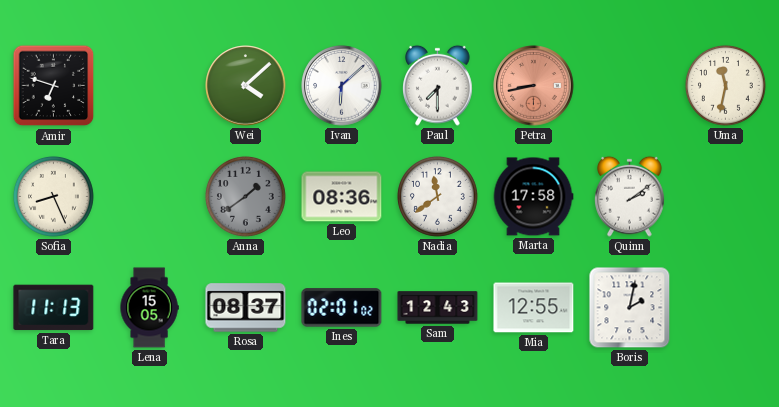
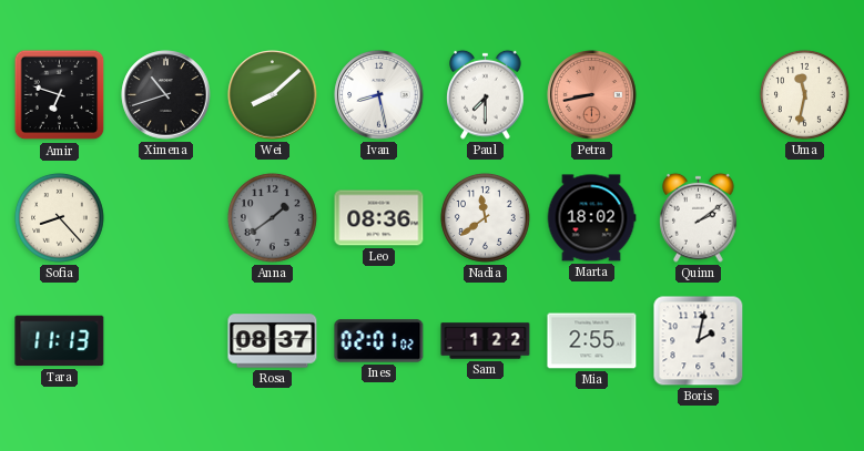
Ximena: none -> 10:42
Wei: 4:08 -> 8:08
Ivan: 6:08 -> 8:28
Sofia: 8:26 -> 8:23
Marta: 17:58 -> 18:02
Lena: 15:05 -> none
Sam: 12:43 -> 1:22
Mia: 12:55 -> 2:55
